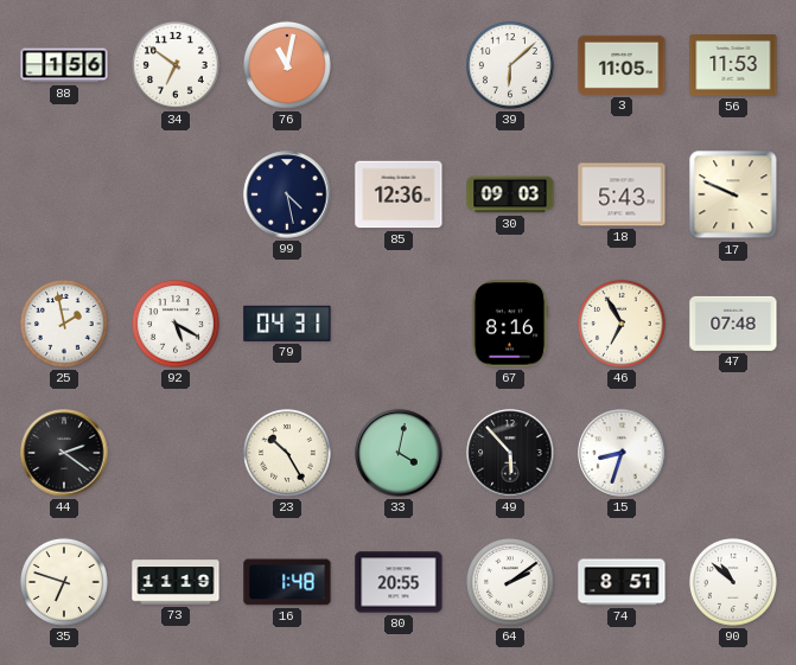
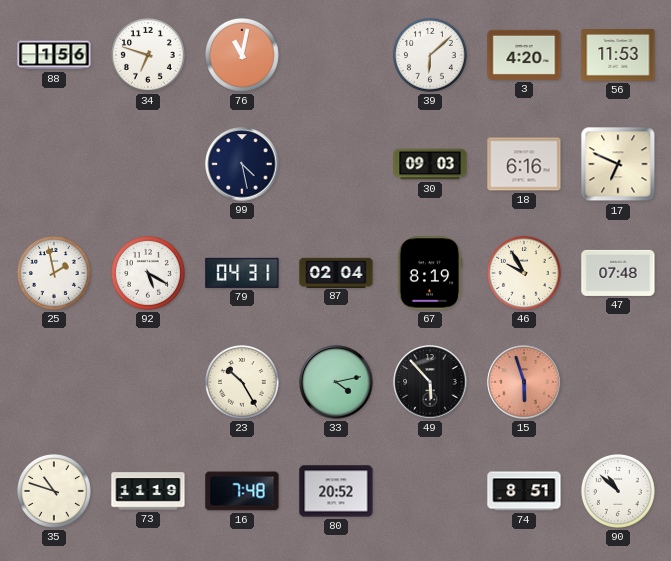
34: 6:51 -> 6:48
3: 11:05 -> 4:20
85: 12:36 -> none
18: 5:43 -> 6:16
17: 9:49 -> 6:49
87: none -> 02:04
67: 8:16 -> 8:19
46: 6:55 -> 9:55
44: 2:21 -> none
33: 4:02 -> 4:13
15: 8:33 -> 5:57
15 dial: white -> salmon
35: 6:48 -> 10:48
16: 1:48 -> 7:48
80: 20:55 -> 20:52
64: 2:09 -> none
